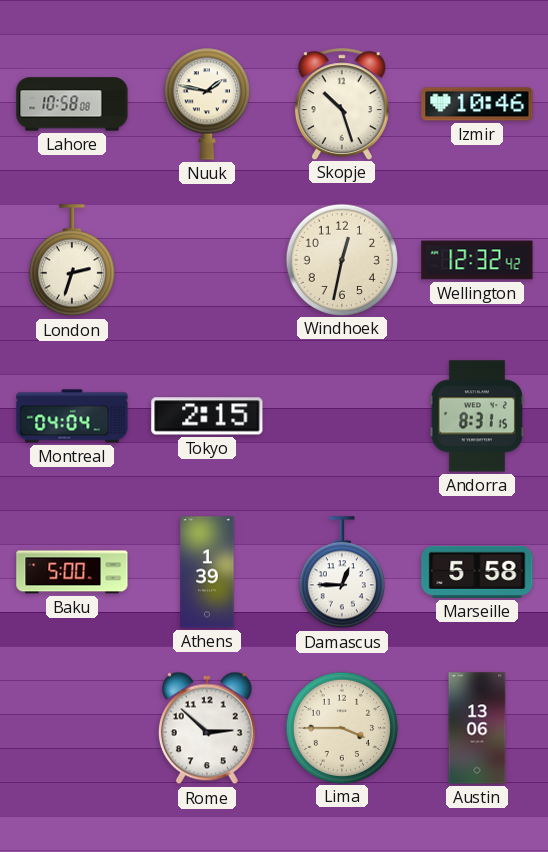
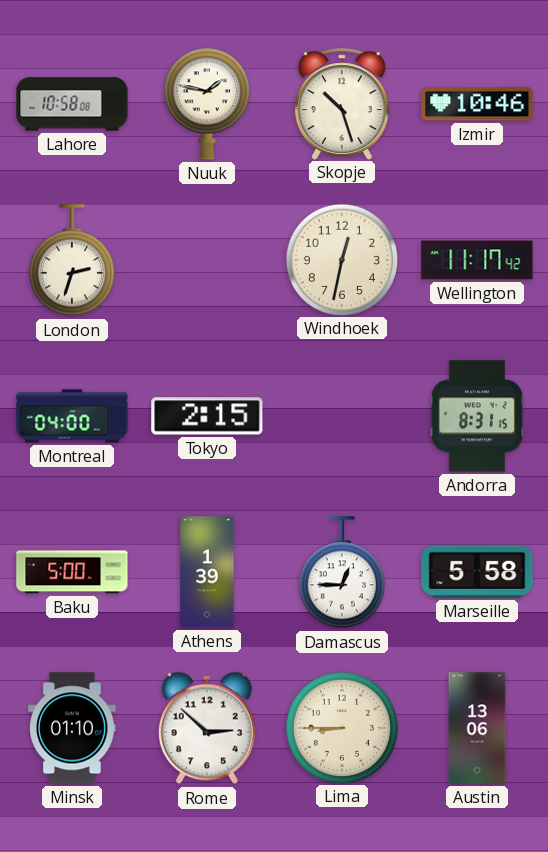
Wellington: 12:32 -> 11:17
Montreal: 04:04 -> 04:00
Minsk: none -> 01:10
Lima: 3:45 -> 8:45
